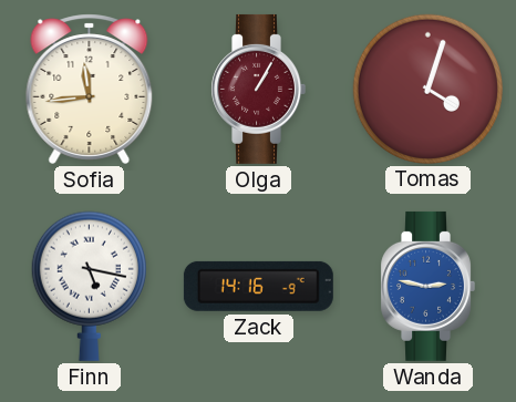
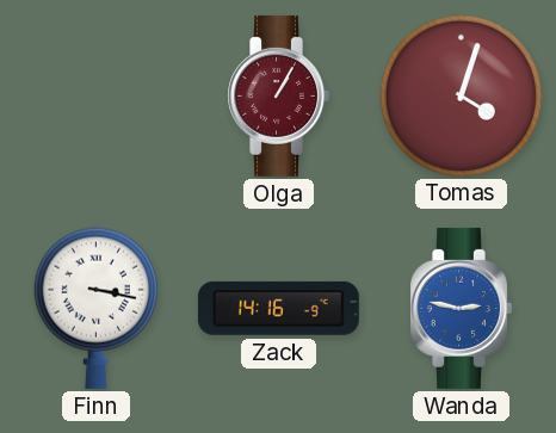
Sofia: 11:44 -> none
Finn: 5:17 -> 3:17
